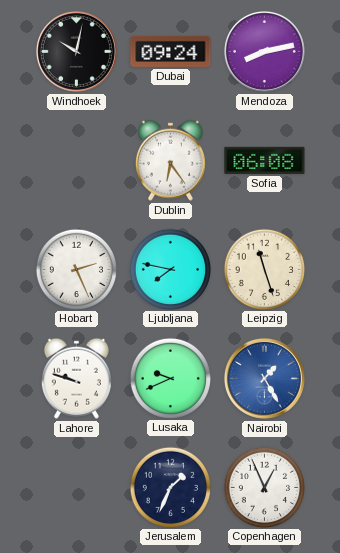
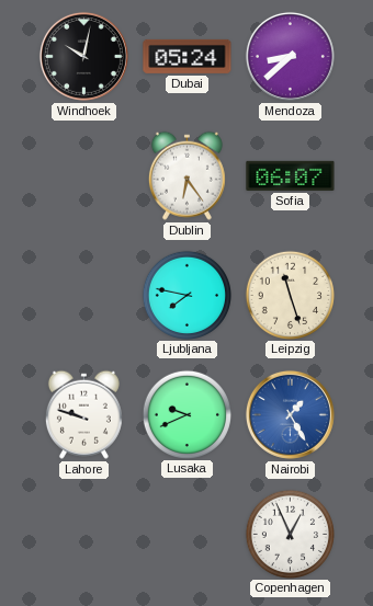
Dubai: 09:24 -> 05:24
Mendoza: 8:13 -> 8:38
Sofia: 06:08 -> 06:07
Hobart: 2:26 -> none
Jerusalem: 1:34 -> none
